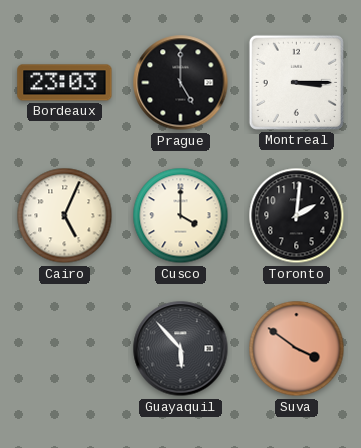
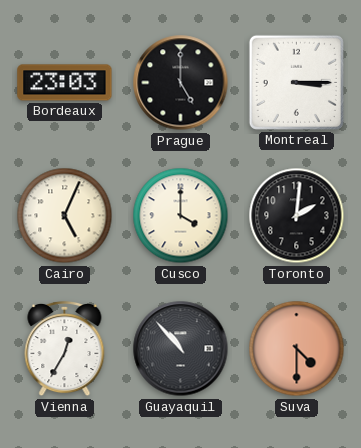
Vienna: none -> 12:35
Guayaquil: 5:53 -> 10:53
Suva: 3:51 -> 4:30
